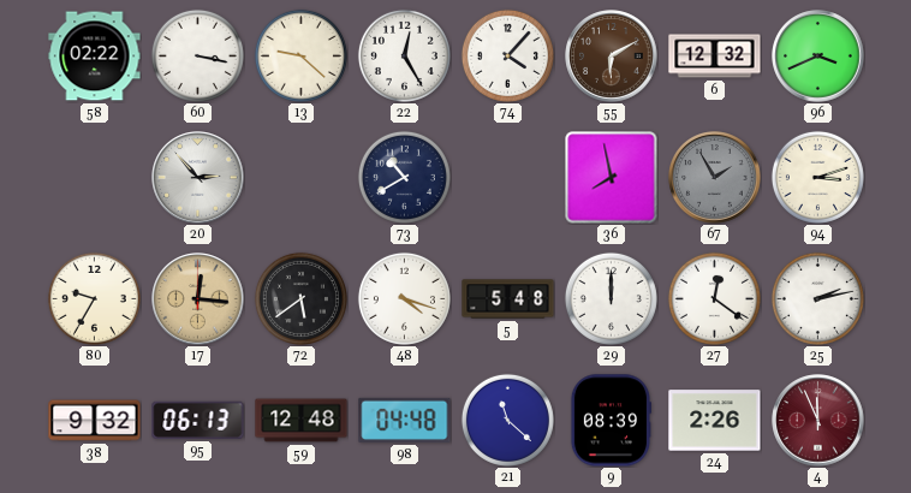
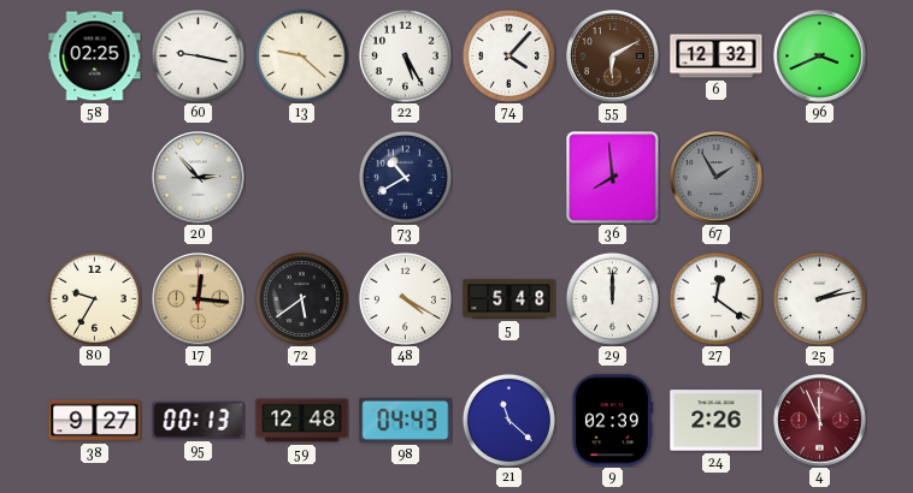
58: 02:22 -> 02:25
60: 3:17 -> 9:17
22: 12:25 -> 5:25
36: 7:58 -> 7:59
94: 3:12 -> none
48: 4:18 -> 4:20
38: 9:32 -> 9:27
95: 06:13 -> 00:13
98: 04:48 -> 04:43
9: 08:39 -> 02:39
